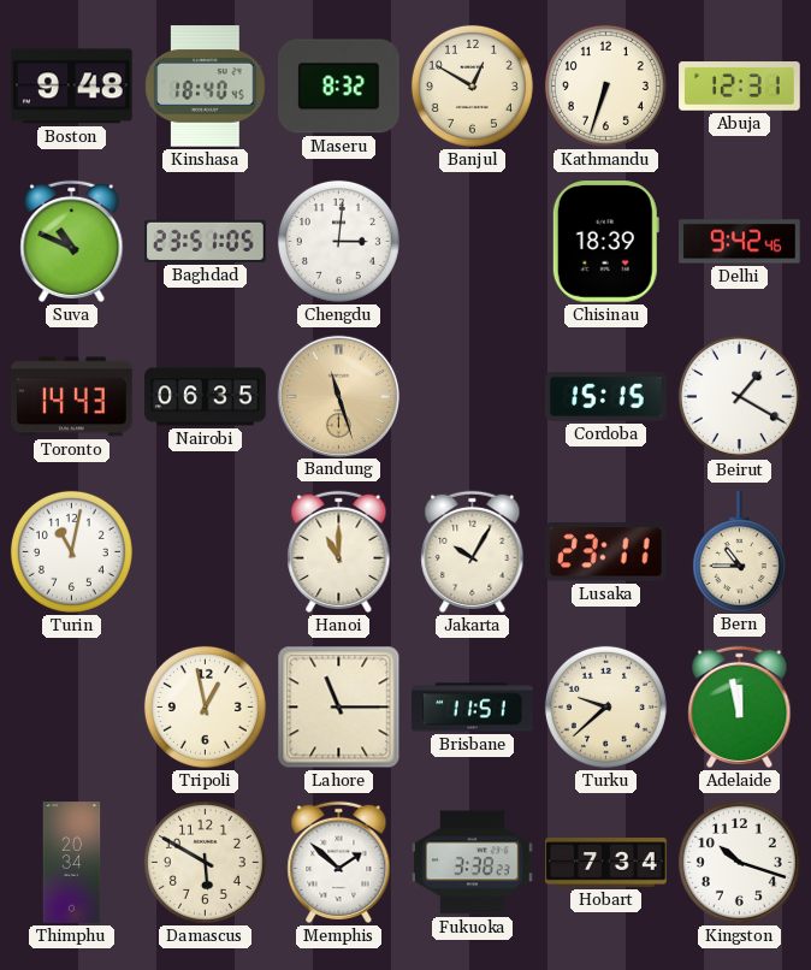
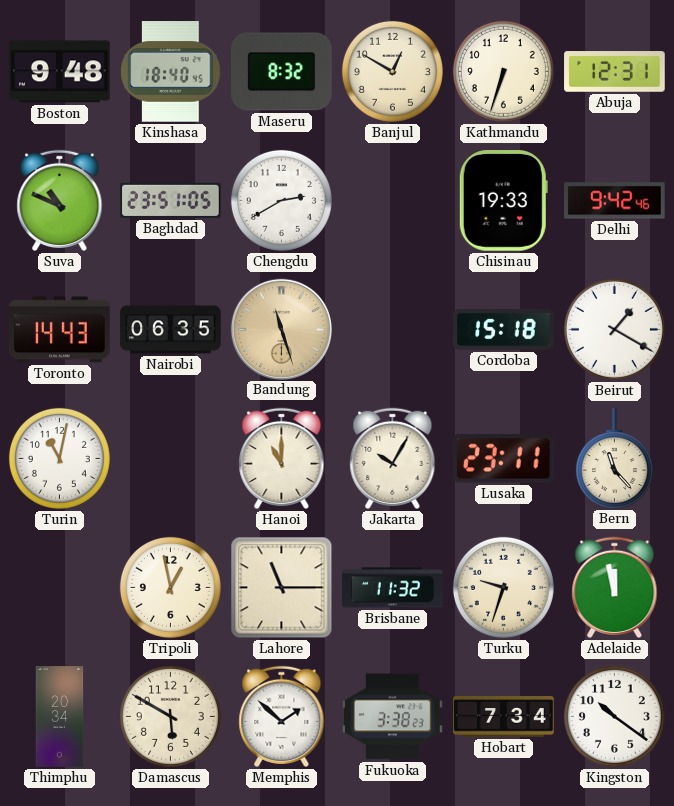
Chengdu: 3:01 -> 2:40
Chisinau: 18:39 -> 19:33
Cordoba: 15:15 -> 15:18
Bern: 10:45 -> 11:23
Brisbane: 11:51 -> 11:32
Turku: 9:38 -> 9:33
Kingston: 10:18 -> 10:21
